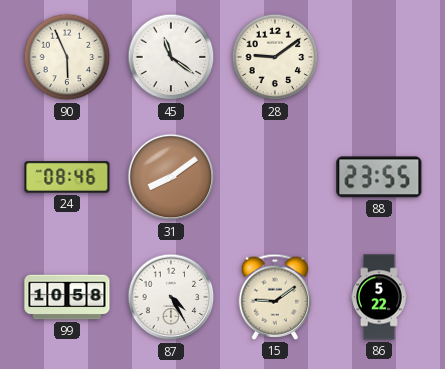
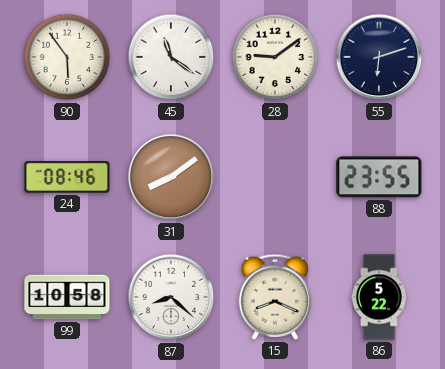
90: 5:56 -> 5:54
55: none -> 6:12
87: 4:25 -> 8:22
15: 9:09 -> 8:19
